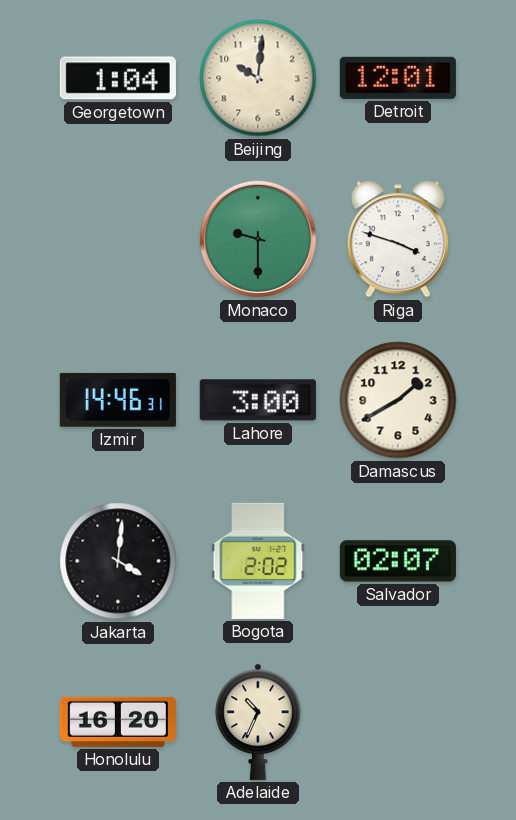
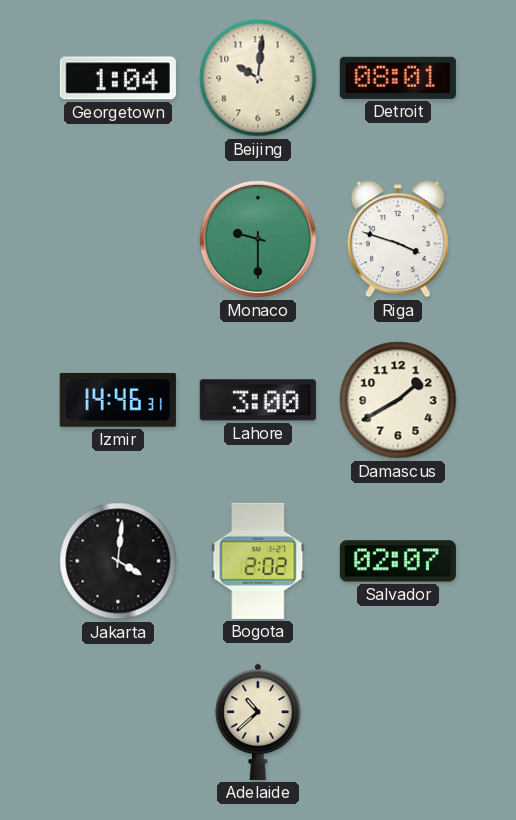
Detroit: 12:01 -> 08:01
Honolulu: 16:20 -> none
Adelaide: 10:34 -> 10:38
